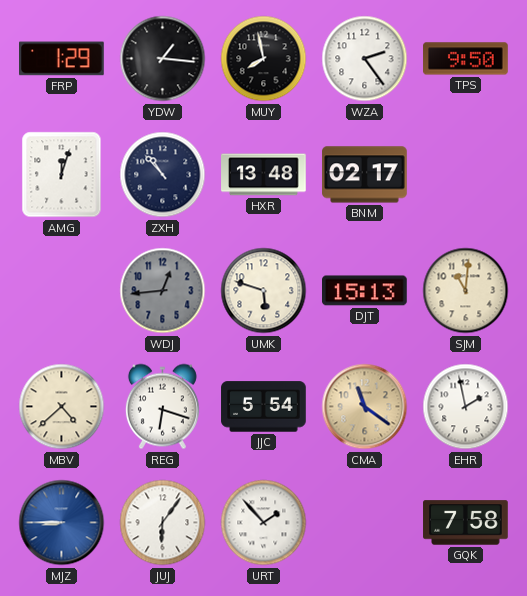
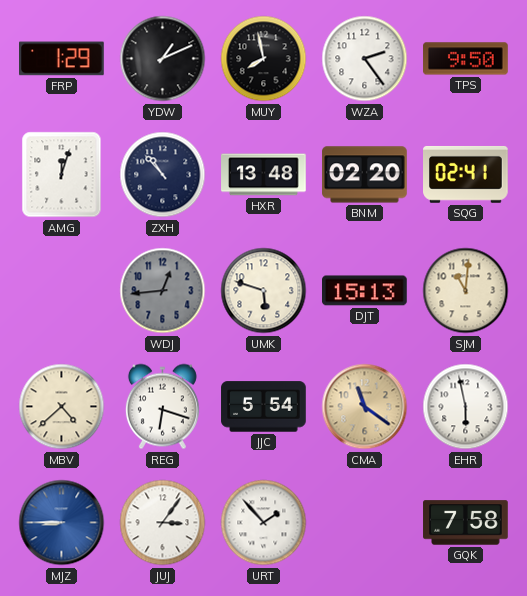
YDW: 1:16 -> 1:11
BNM: 02:17 -> 02:20
SQG: none -> 02:41
EHR: 1:58 -> 5:58
JUJ: 6:06 -> 3:06
